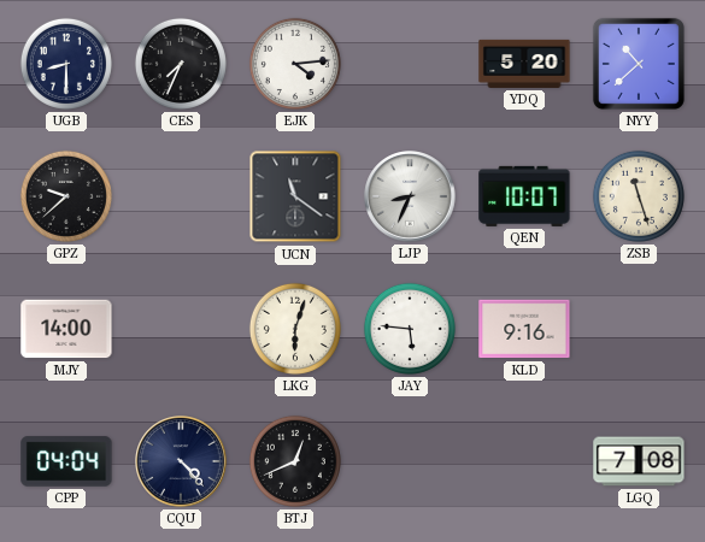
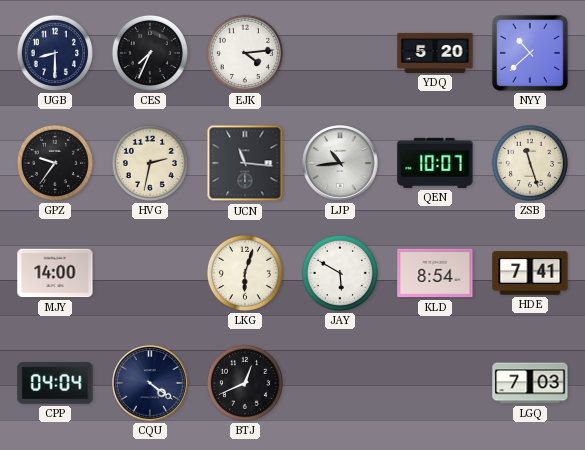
GPZ: 9:38 -> 9:36
HVG: none -> 2:32
UCN: 11:21 -> 11:16
LJP: 8:34 -> 10:44
JAY: 5:46 -> 5:50
KLD: 9:16 -> 8:54
HDE: none -> 7:41
CQU: 4:23 -> 4:21
LGQ: 7:08 -> 7:03
